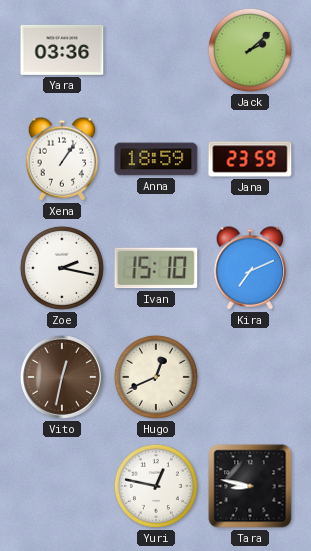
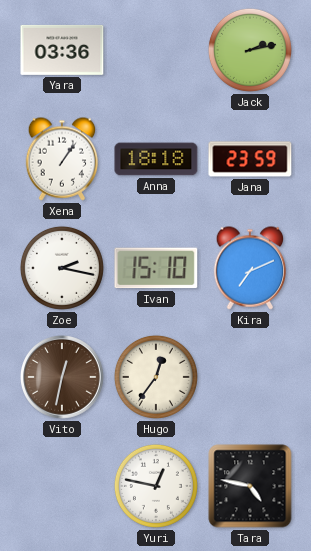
Jack: 2:08 -> 2:13
Anna: 18:59 -> 18:18
Hugo: 12:41 -> 12:36
Tara: 8:47 -> 4:47
